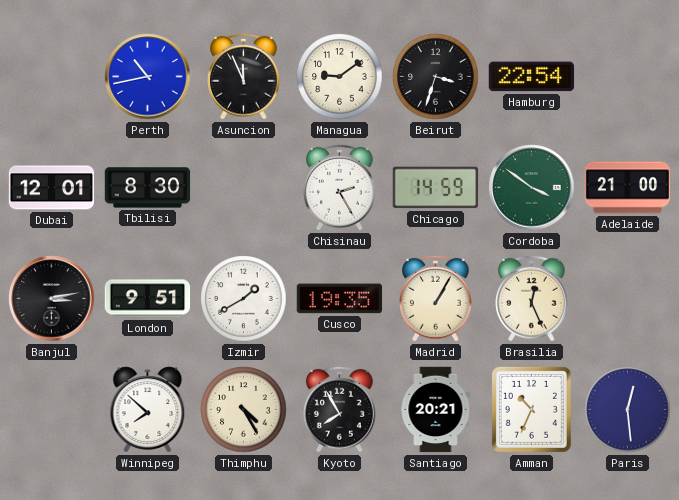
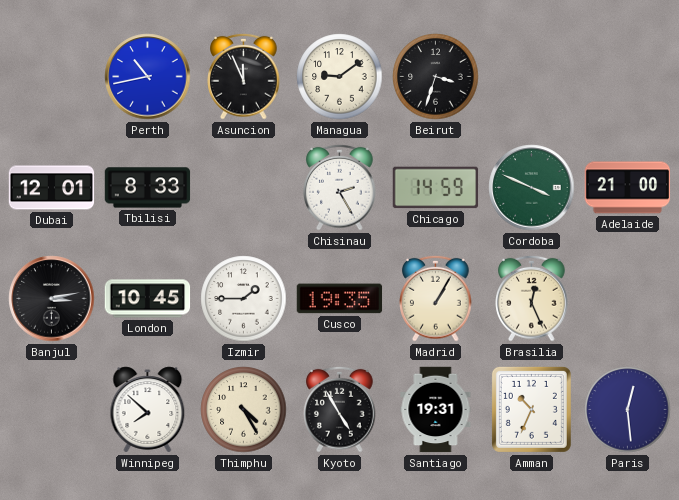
Hamburg: 22:54 -> none
Tbilisi: 8:30 -> 8:33
Cordoba: 3:51 -> 3:49
London: 9:51 -> 10:45
Izmir: 1:40 -> 1:45
Kyoto: 7:55 -> 4:55
Santiago: 20:21 -> 19:31
